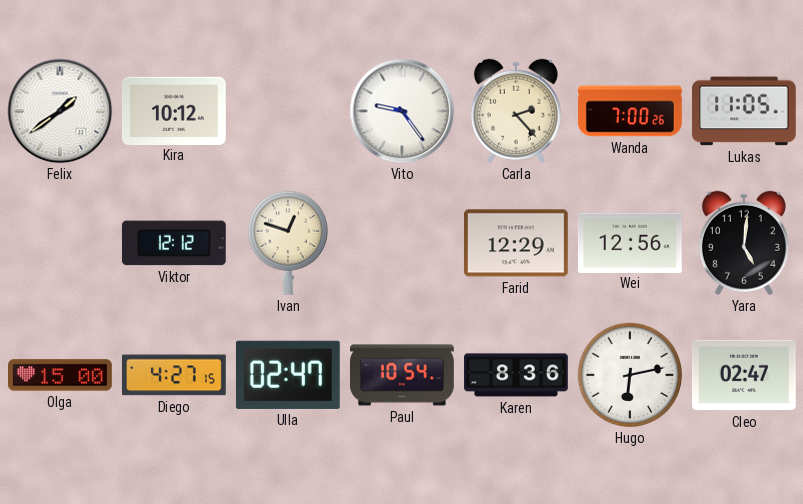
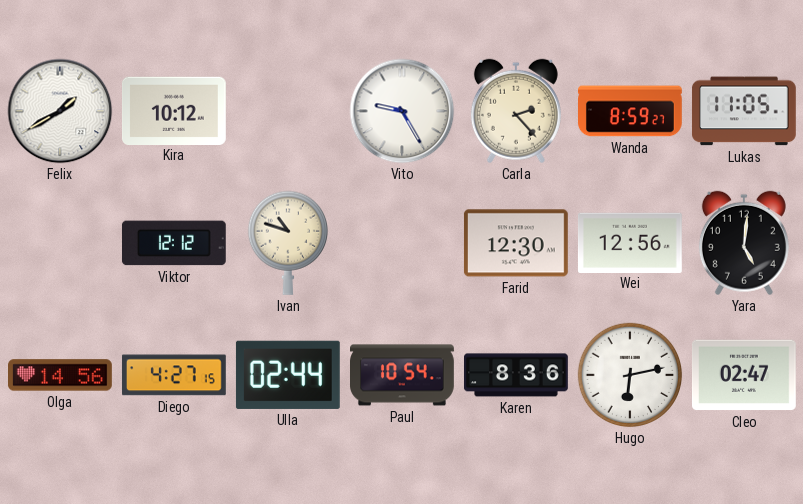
Felix: 1:39 -> 1:40
Vito: 9:24 -> 9:25
Wanda: 7:00 -> 8:59
Ivan: 12:48 -> 10:48
Farid: 12:29 -> 12:30
Olga: 15:00 -> 14:56
Ulla: 02:47 -> 02:44
